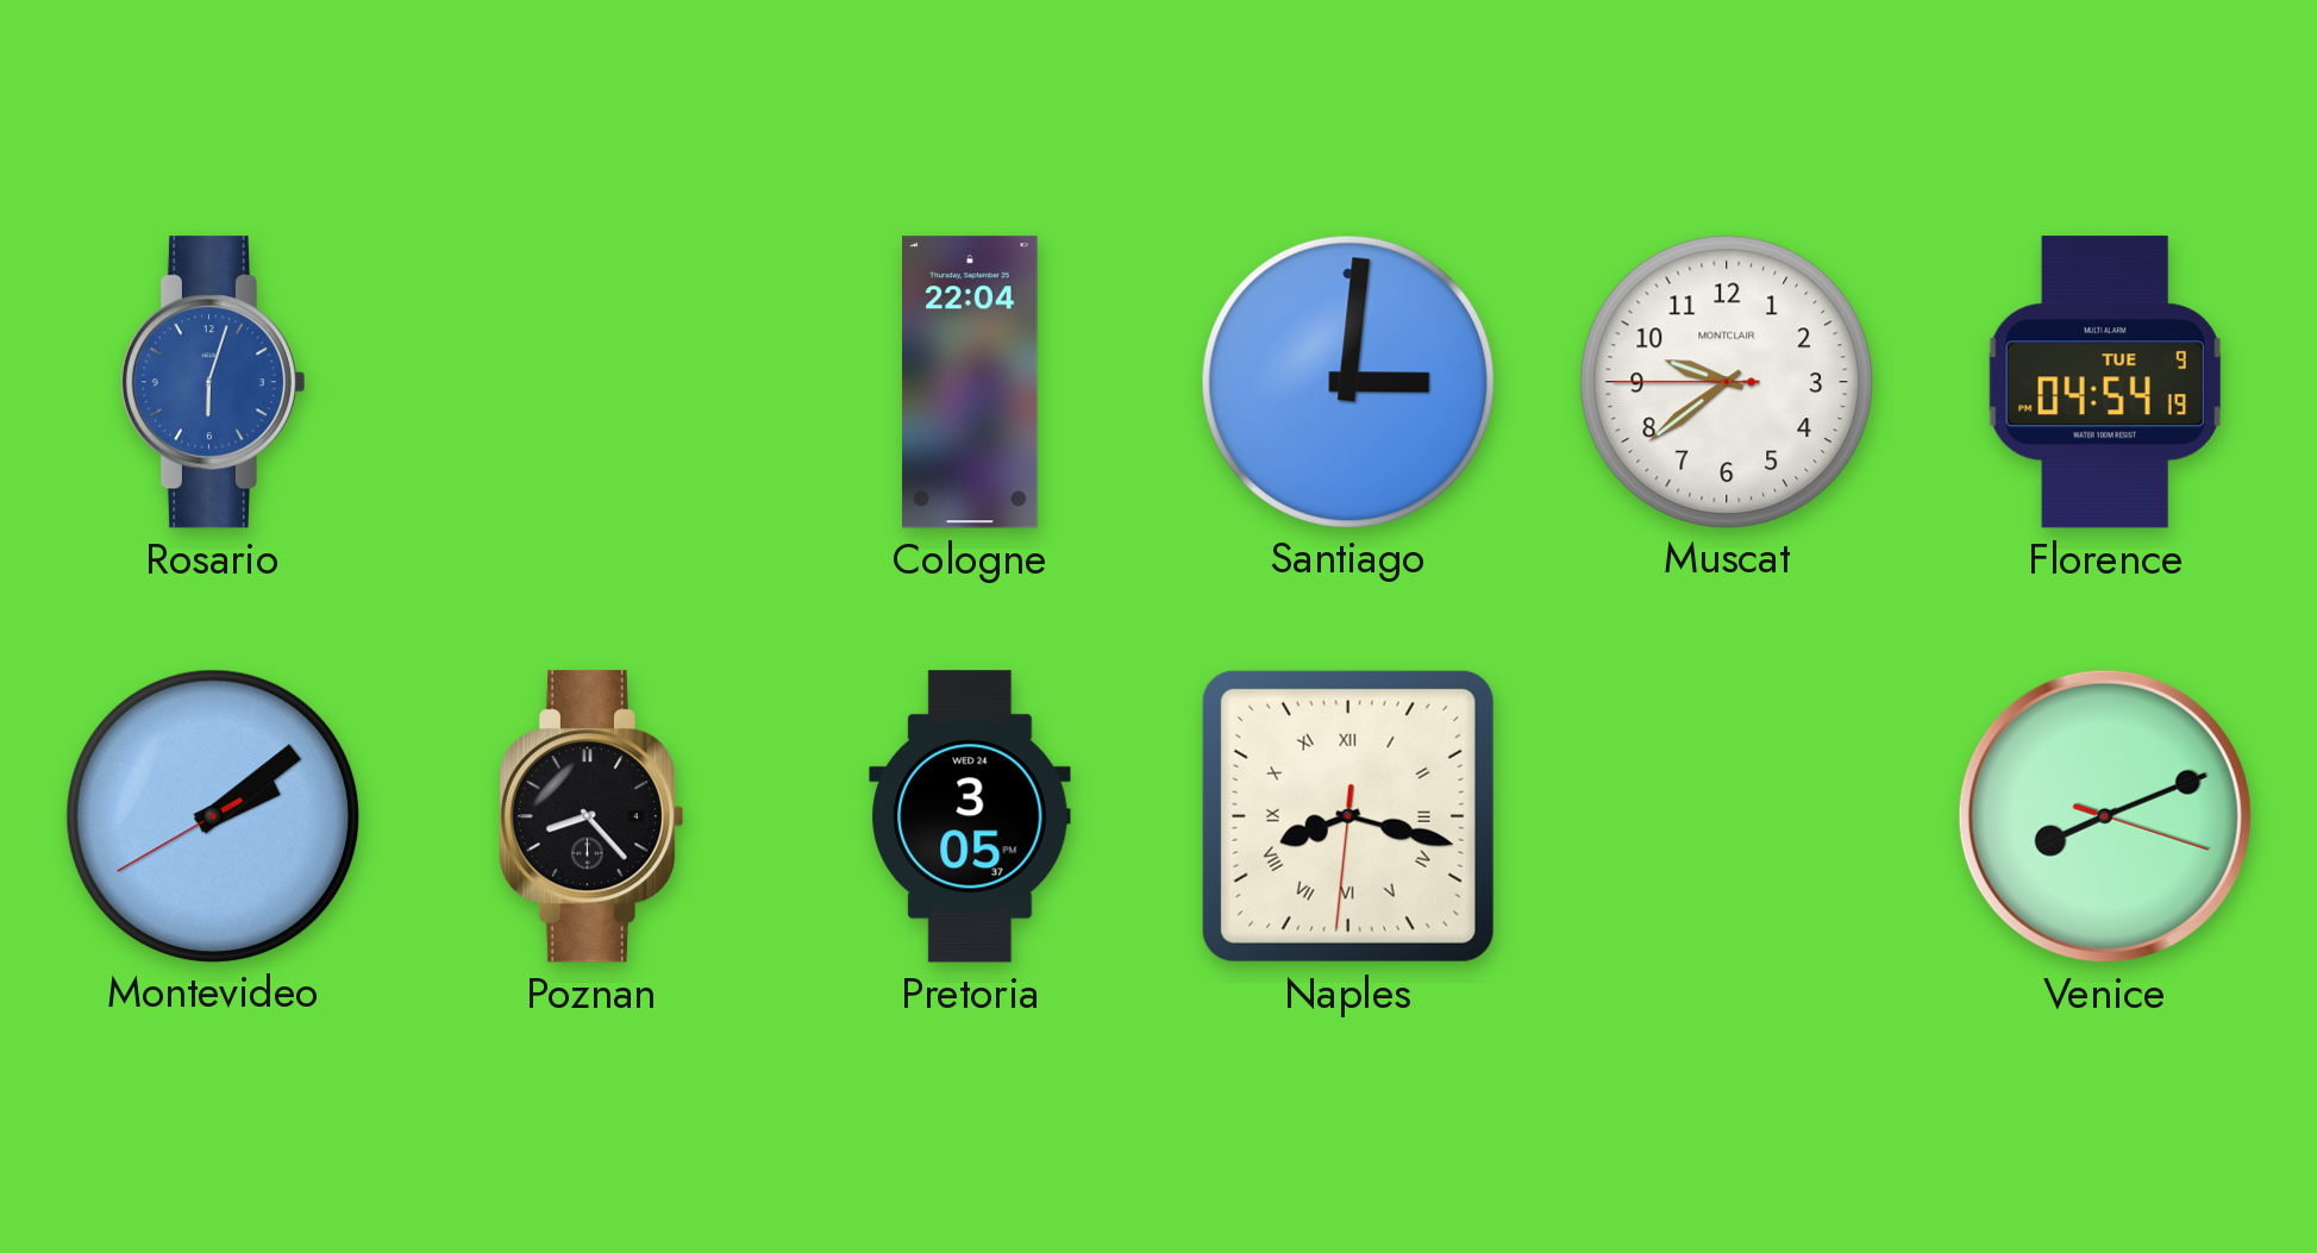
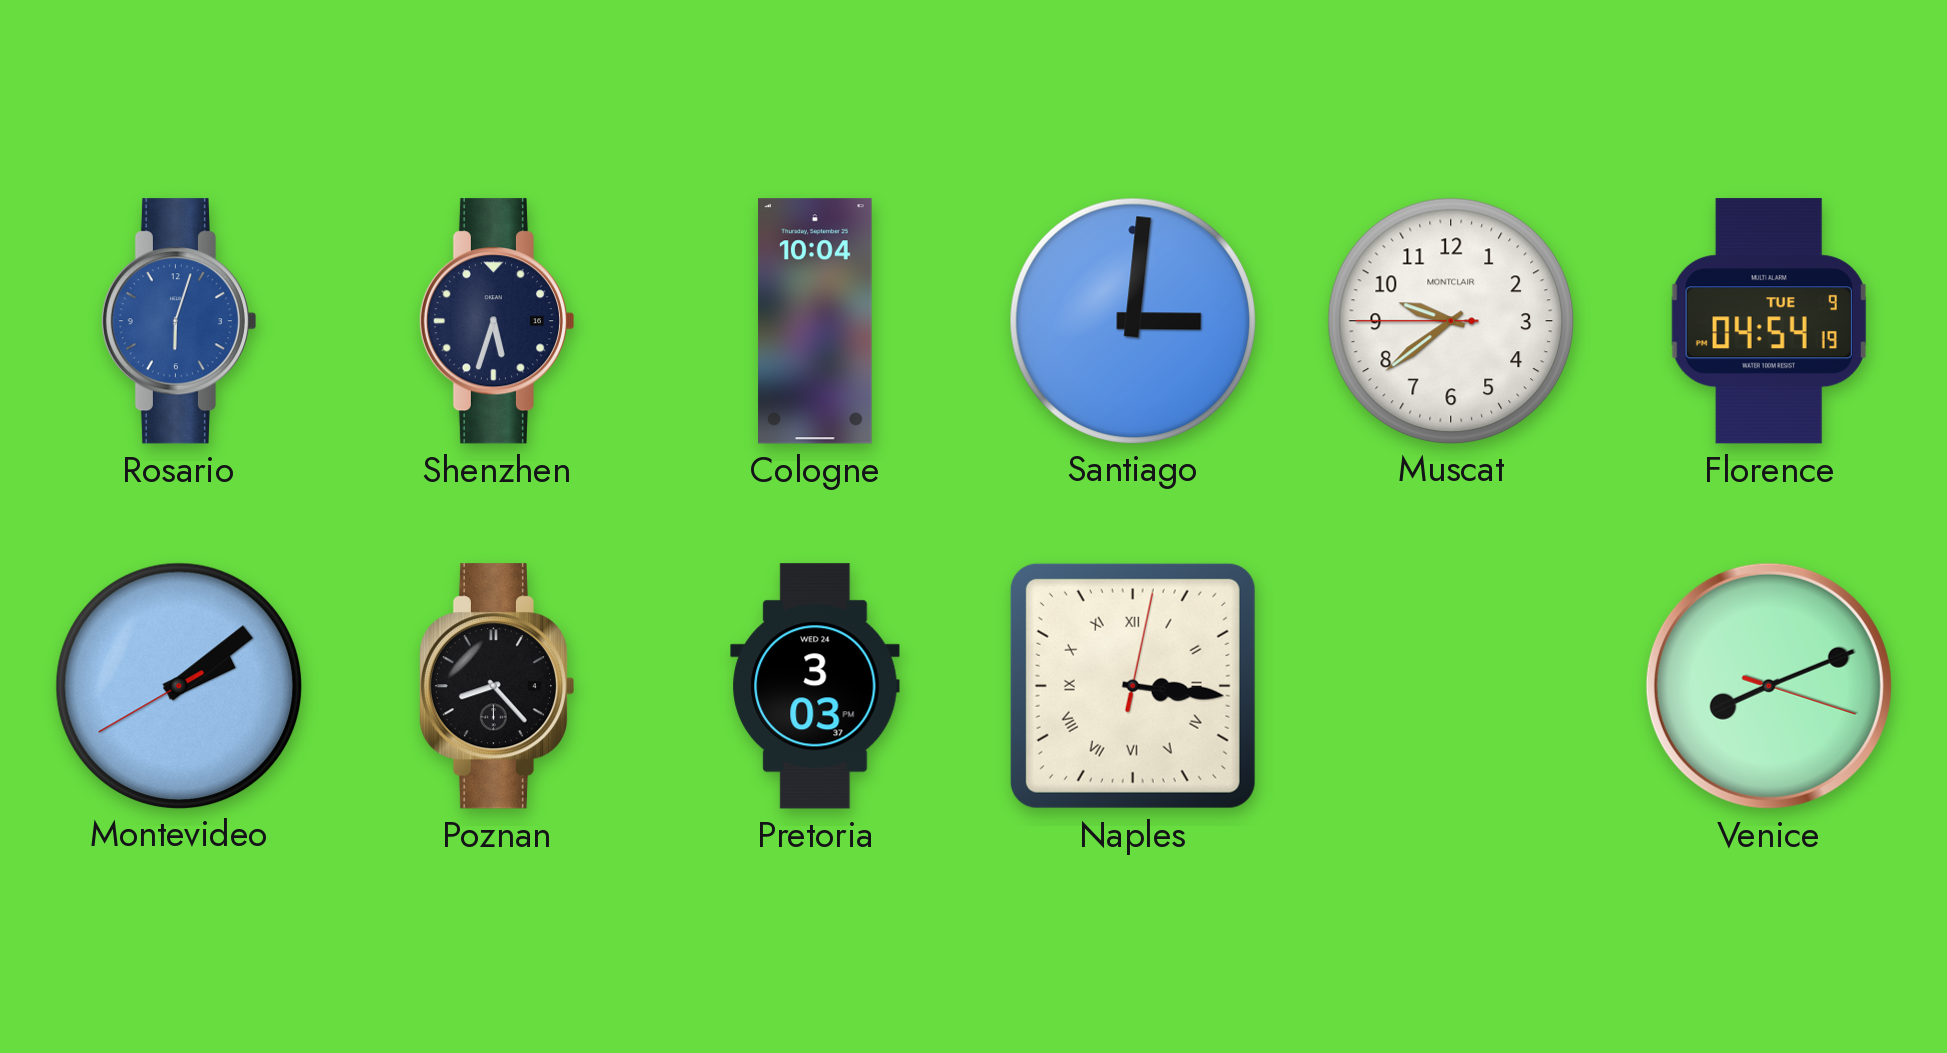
Shenzhen: none -> 5:33
Cologne: 22:04 -> 10:04
Pretoria: 3:05 -> 3:03
Naples: 8:17 -> 3:16
